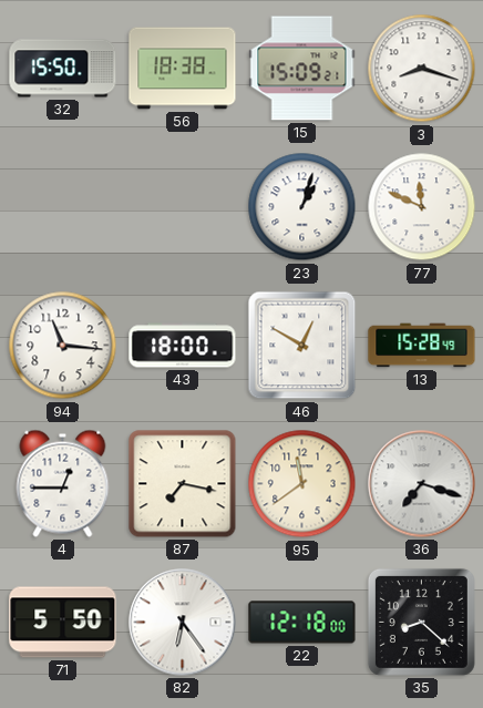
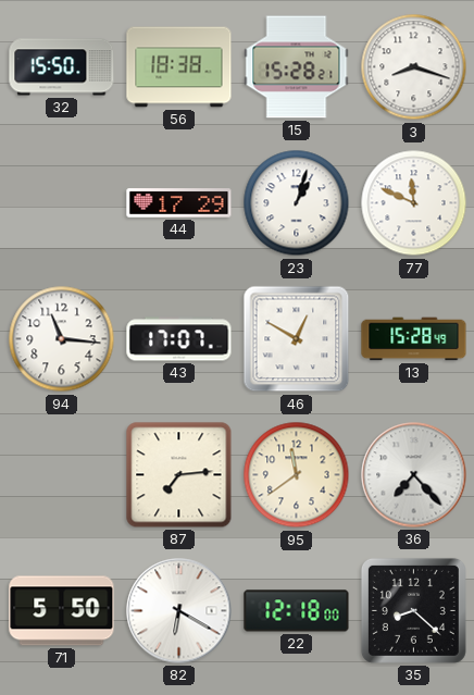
15: 15:09 -> 15:28
44: none -> 17:29
43: 18:00 -> 17:07
4: 12:45 -> none
87: 7:17 -> 7:14
36: 7:18 -> 7:23
82: 6:24 -> 6:20
